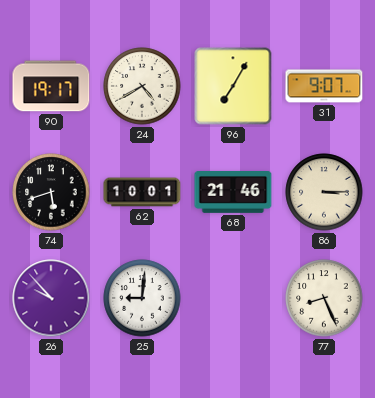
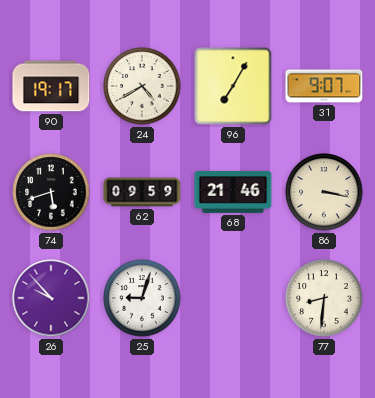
62: 10:01 -> 09:59
86: 3:15 -> 3:17
25: 9:01 -> 9:03
77: 8:26 -> 8:31
